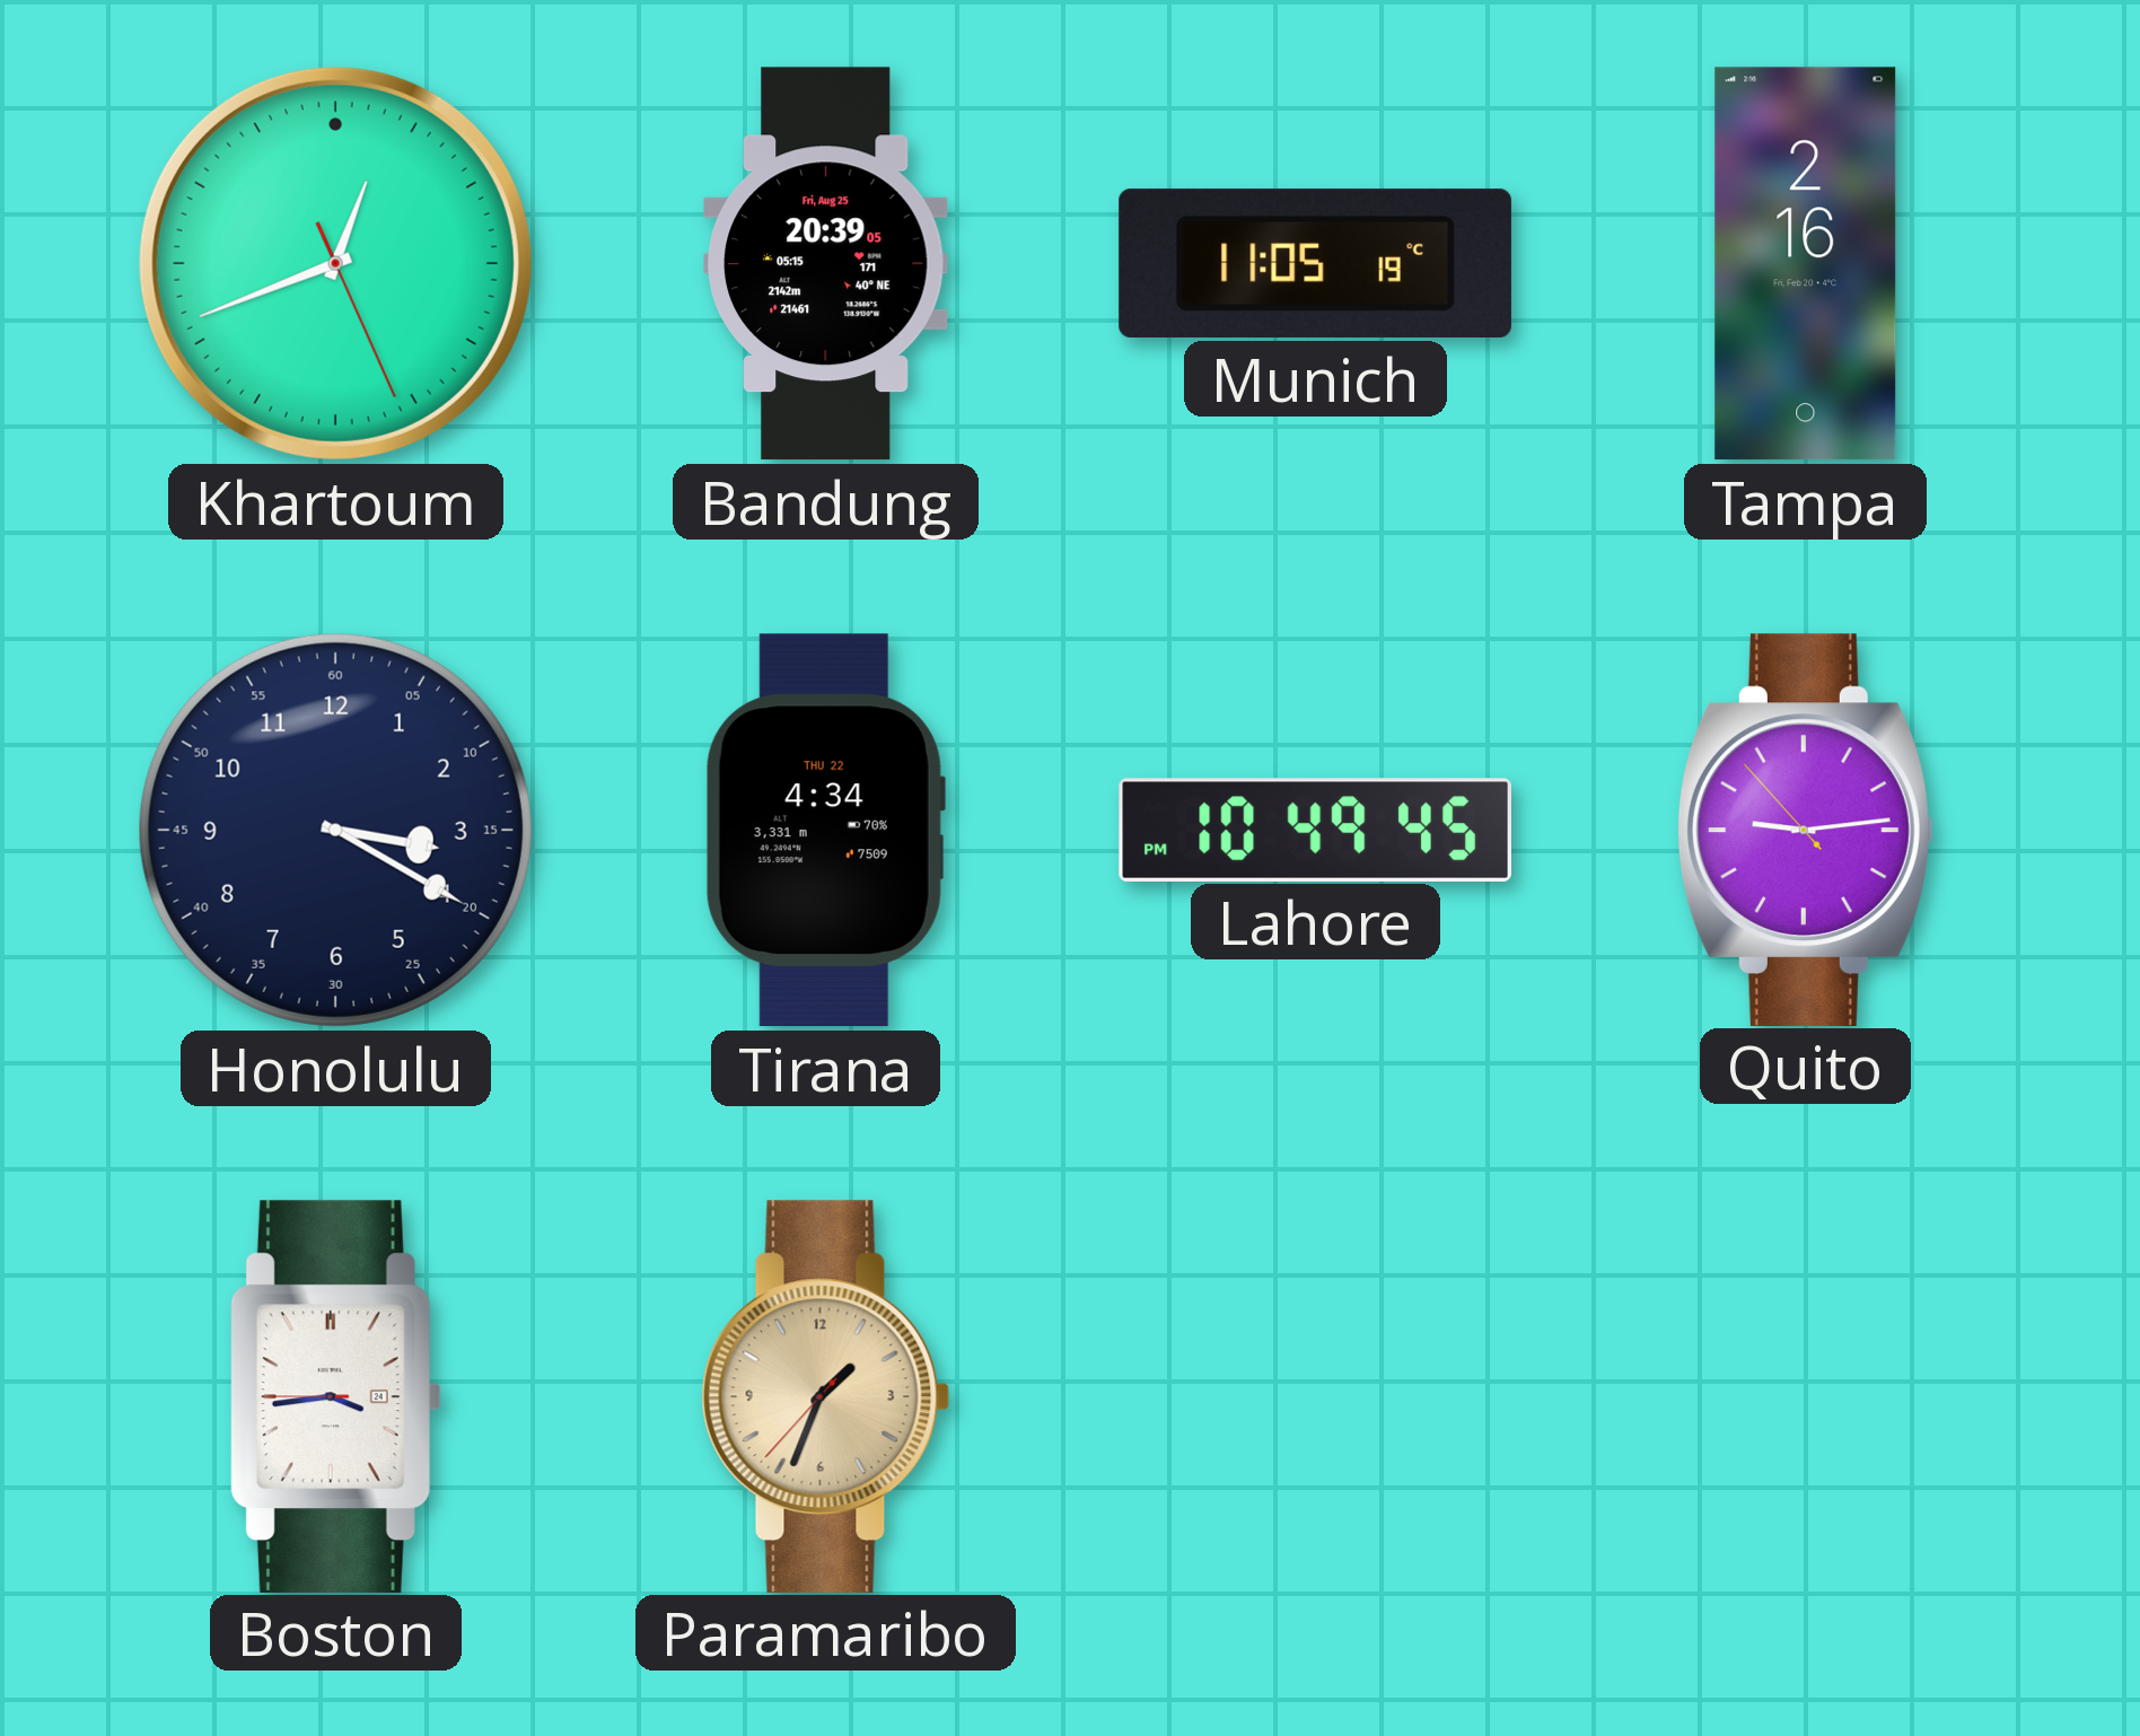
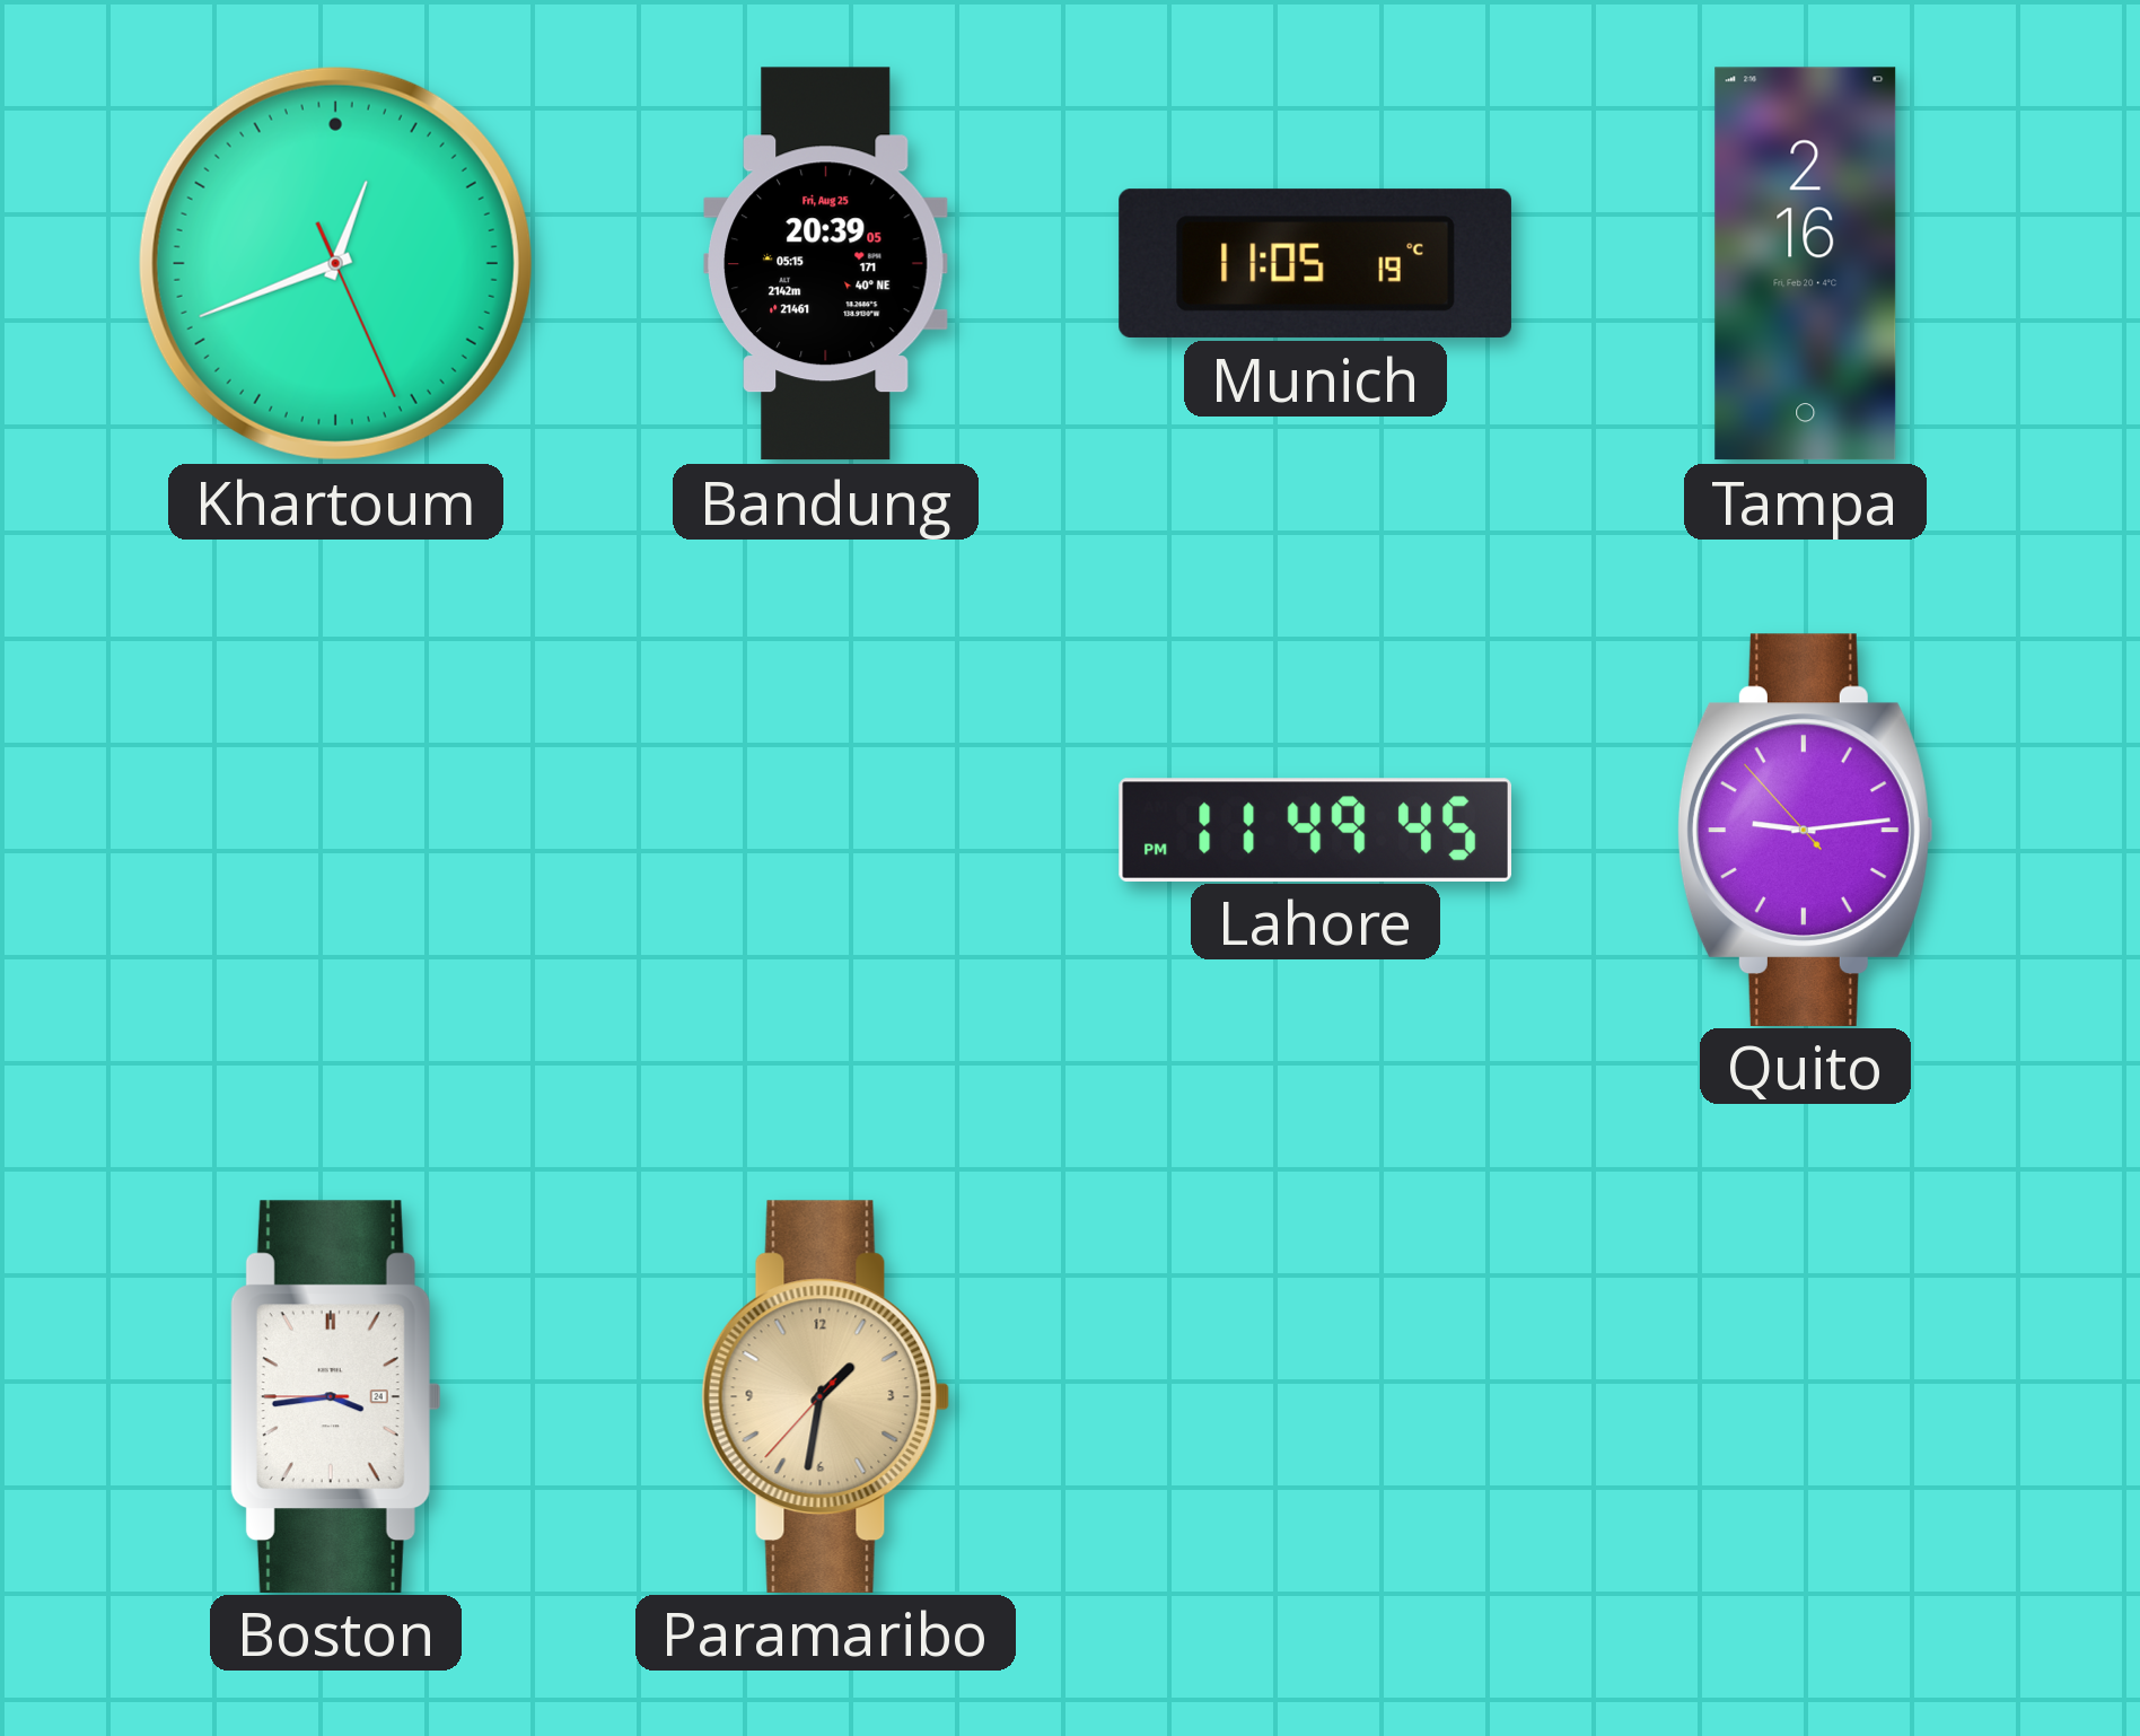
Honolulu: 3:20 -> none
Tirana: 4:34 -> none
Lahore: 10:49 -> 11:49
Paramaribo: 1:33 -> 1:31
